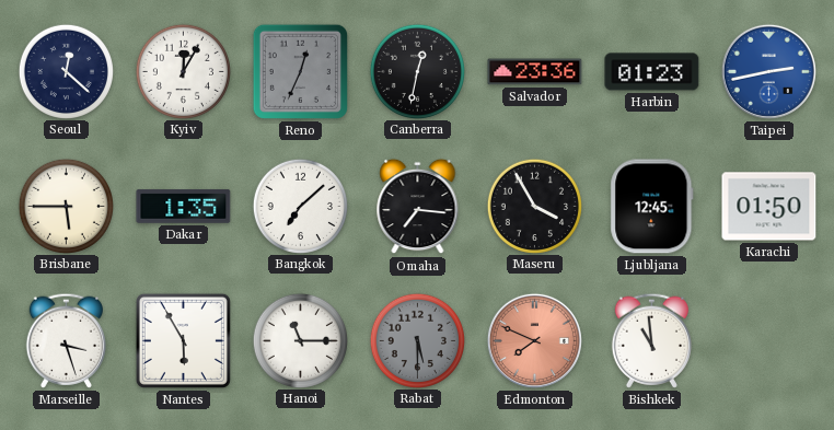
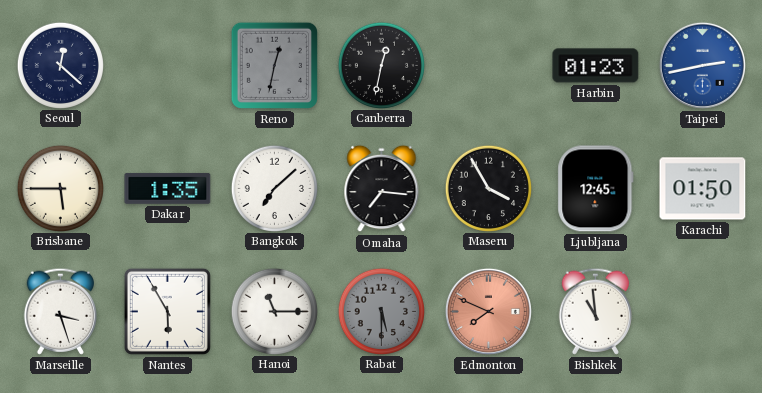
Kyiv: 12:05 -> none
Reno: 12:34 -> 12:32
Salvador: 23:36 -> none
